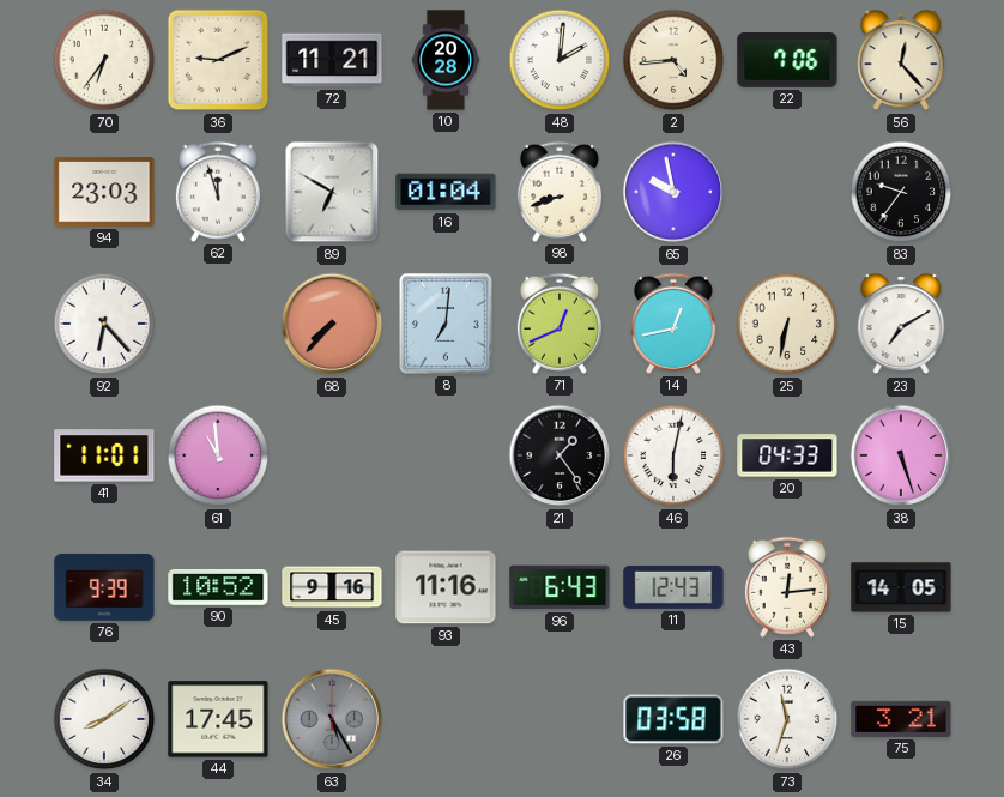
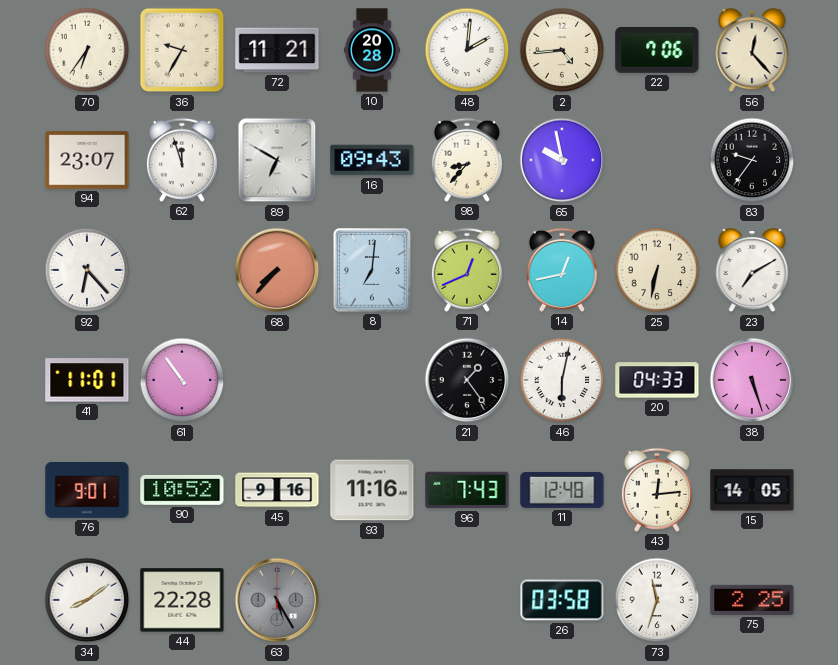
36: 9:11 -> 9:35
94: 23:03 -> 23:07
16: 01:04 -> 09:43
98: 8:42 -> 8:37
61: 10:59 -> 10:54
76: 9:39 -> 9:01
96: 6:43 -> 7:43
11: 12:43 -> 12:48
44: 17:45 -> 22:28
75: 3:21 -> 2:25
